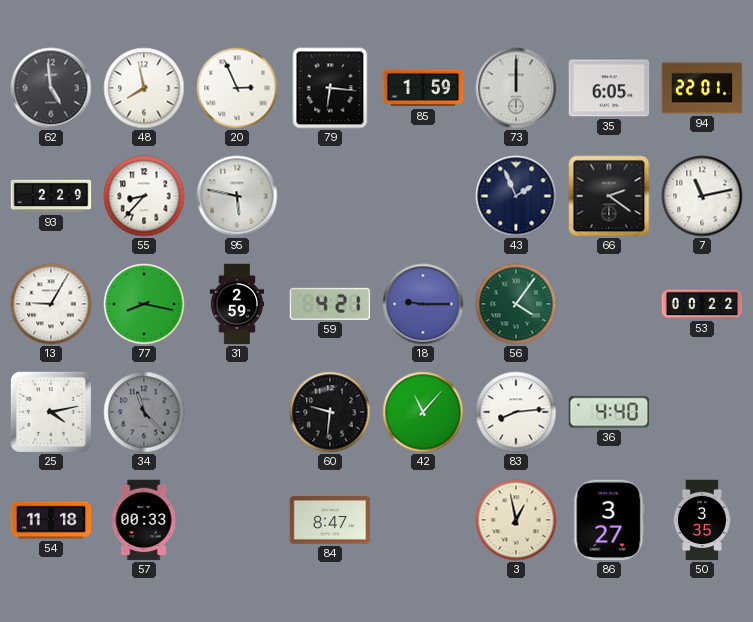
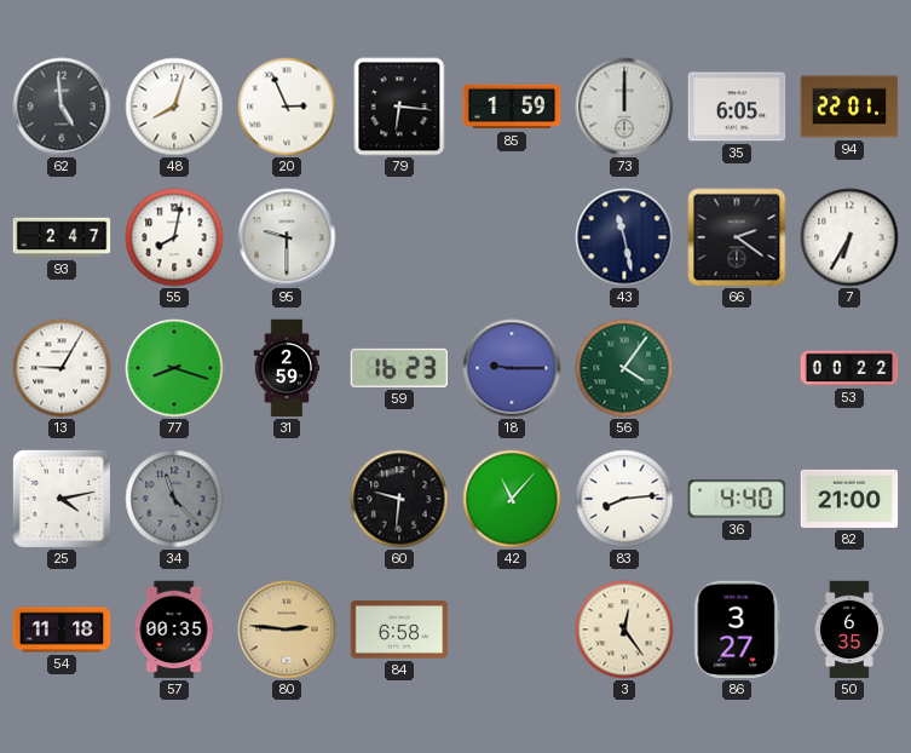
48: 7:58 -> 8:03
93: 2:29 -> 2:47
55: 8:37 -> 8:02
95: 5:47 -> 9:30
43: 1:56 -> 11:28
7: 11:13 -> 6:35
77: 8:17 -> 8:18
59: 4:21 -> 16:23
82: none -> 21:00
57: 00:33 -> 00:35
80: none -> 2:46
84: 8:47 -> 6:58
3: 12:58 -> 12:24
50: 3:35 -> 6:35
